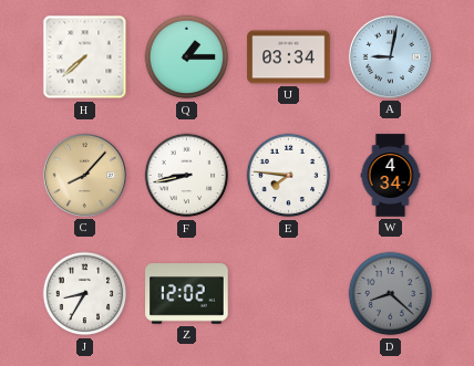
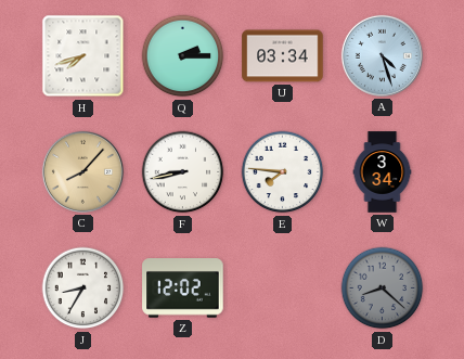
H: 7:38 -> 7:42
Q: 1:15 -> 2:15
A: 9:02 -> 4:27
W: 4:34 -> 3:34
